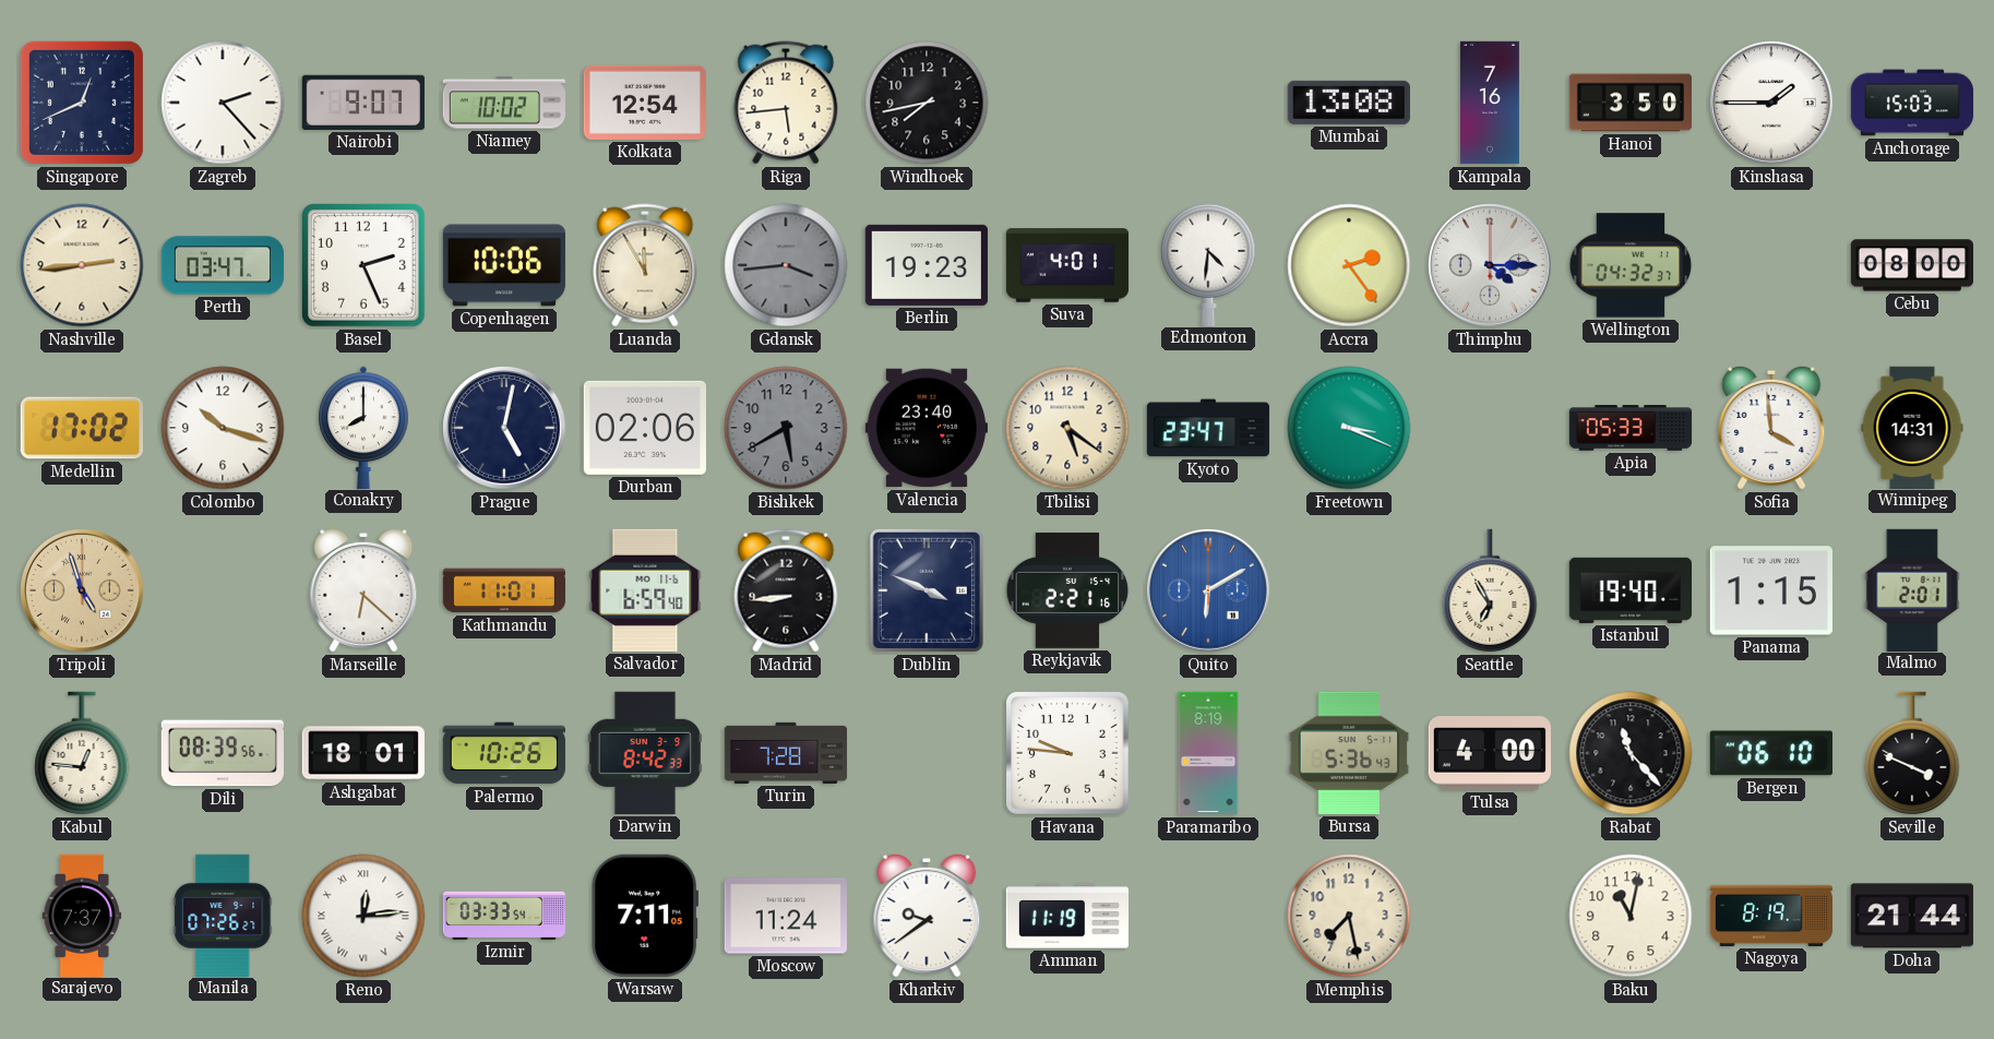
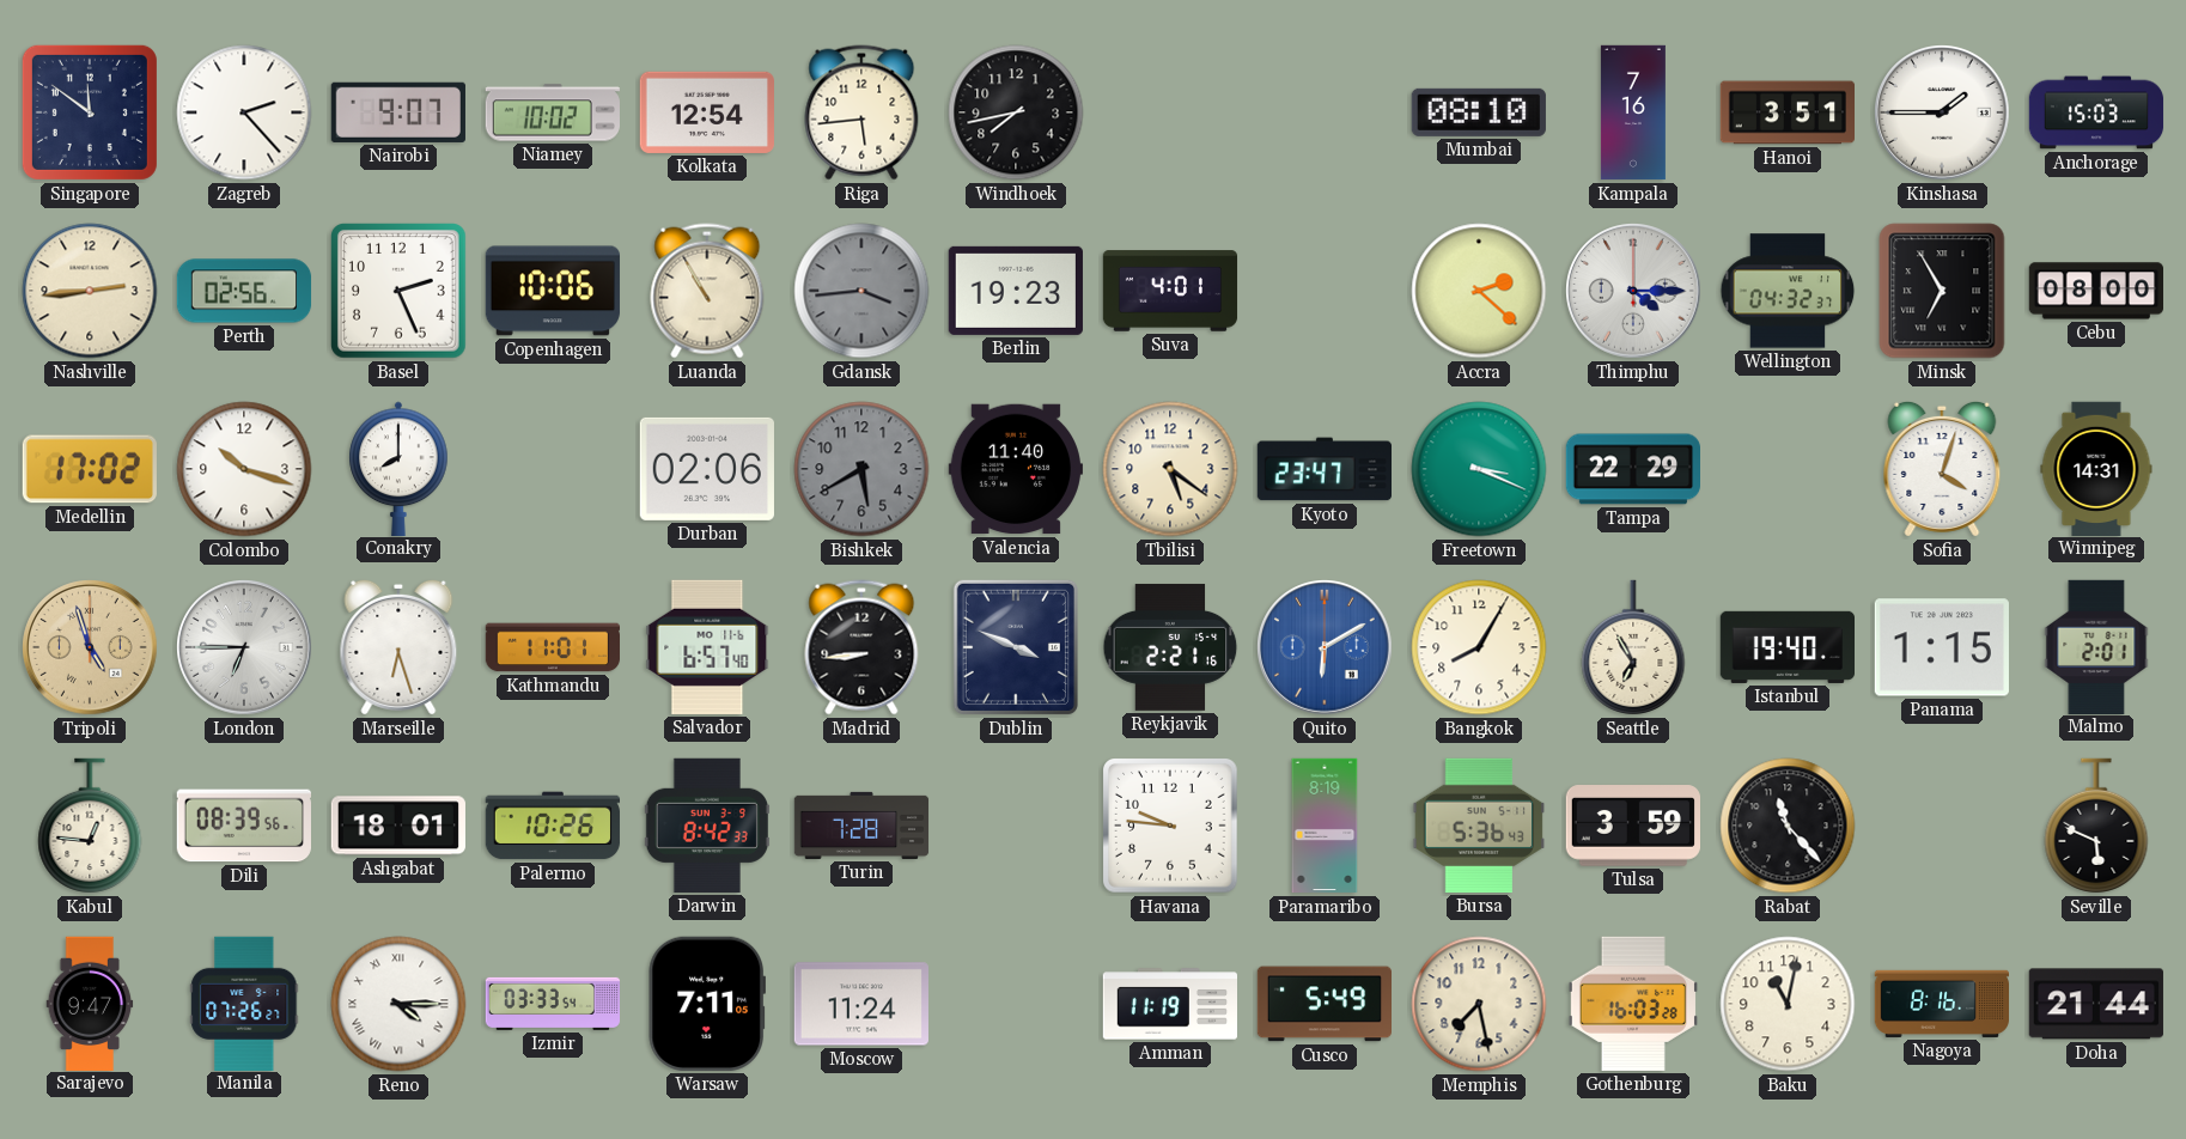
Singapore: 12:41 -> 11:51
Mumbai: 13:08 -> 08:10
Hanoi: 3:50 -> 3:51
Perth: 03:47 -> 02:56
Luanda: 11:55 -> 10:55
Edmonton: 4:31 -> none
Accra: 2:24 -> 2:22
Minsk: none -> 6:55
Prague: 5:02 -> none
Valencia: 23:40 -> 11:40
Tampa: none -> 22:29
Apia: 05:33 -> none
Sofia: 3:59 -> 4:03
London: none -> 6:45
Marseille: 6:22 -> 6:27
Salvador: 6:59 -> 6:57
Bangkok: none -> 8:05
Tulsa: 4:00 -> 3:59
Bergen: 06:10 -> none
Seville: 3:49 -> 5:49
Sarajevo: 7:37 -> 9:47
Reno: 12:14 -> 4:15
Kharkiv: 9:39 -> none
Cusco: none -> 5:49
Gothenburg: none -> 16:03
Nagoya: 8:19 -> 8:16
